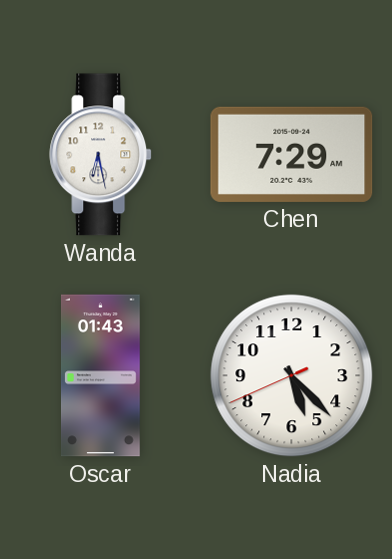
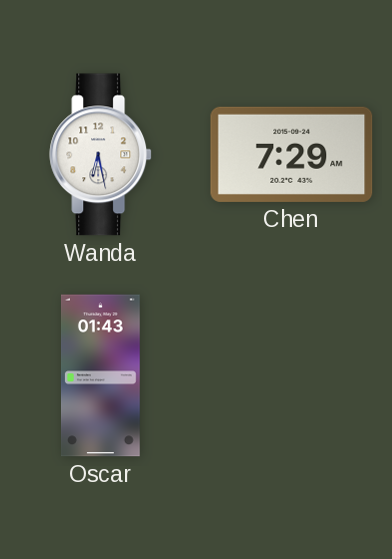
Nadia: 5:22 -> none
